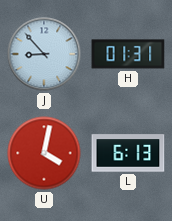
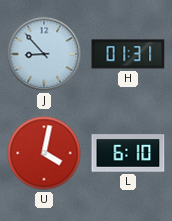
L: 6:13 -> 6:10
